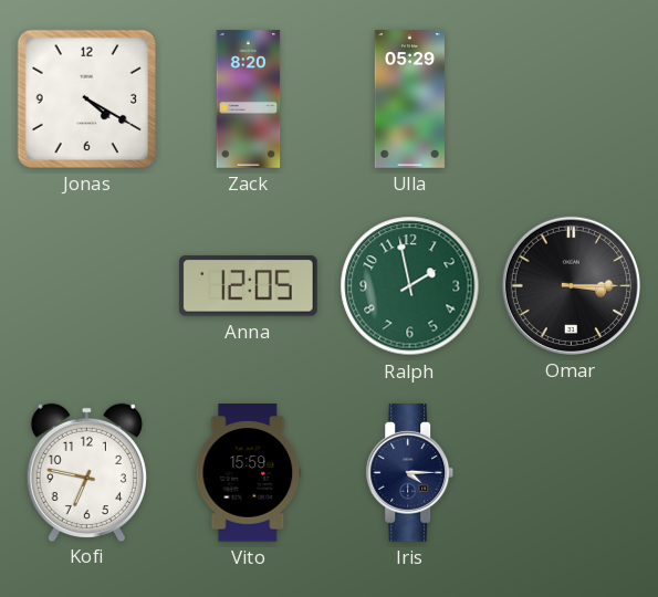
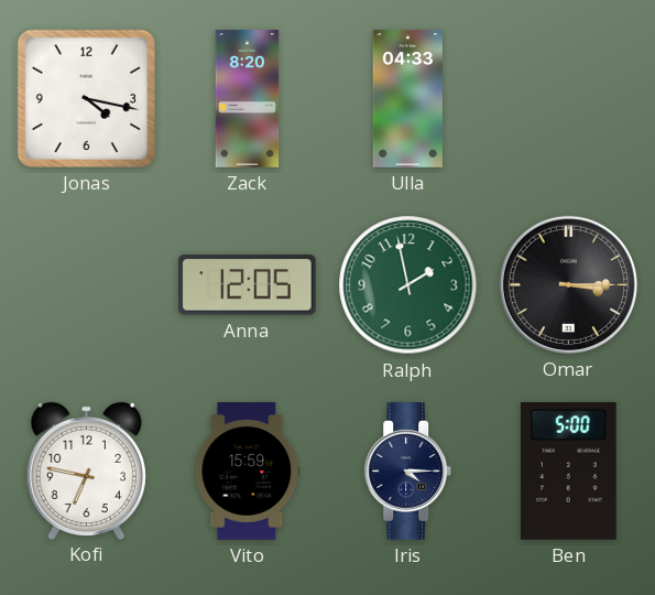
Jonas: 4:20 -> 4:17
Ulla: 05:29 -> 04:33
Ben: none -> 5:00
